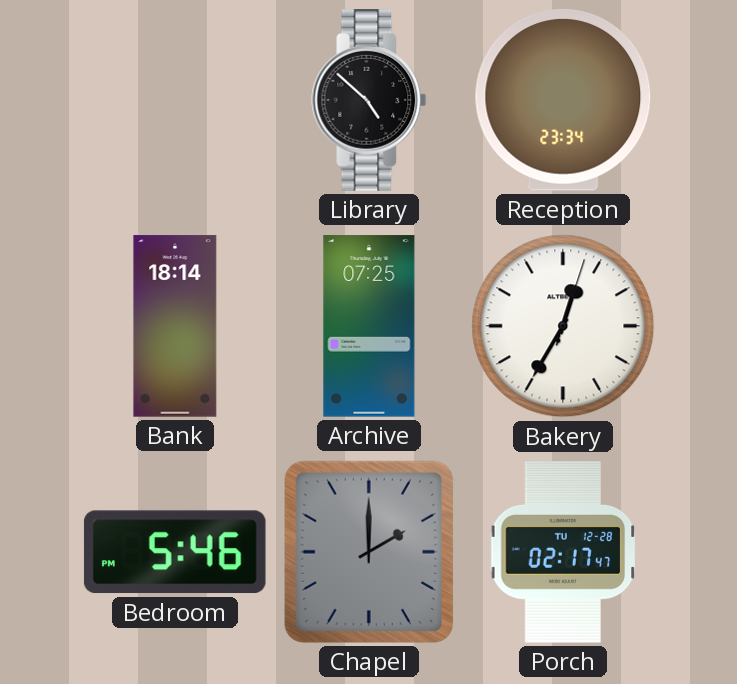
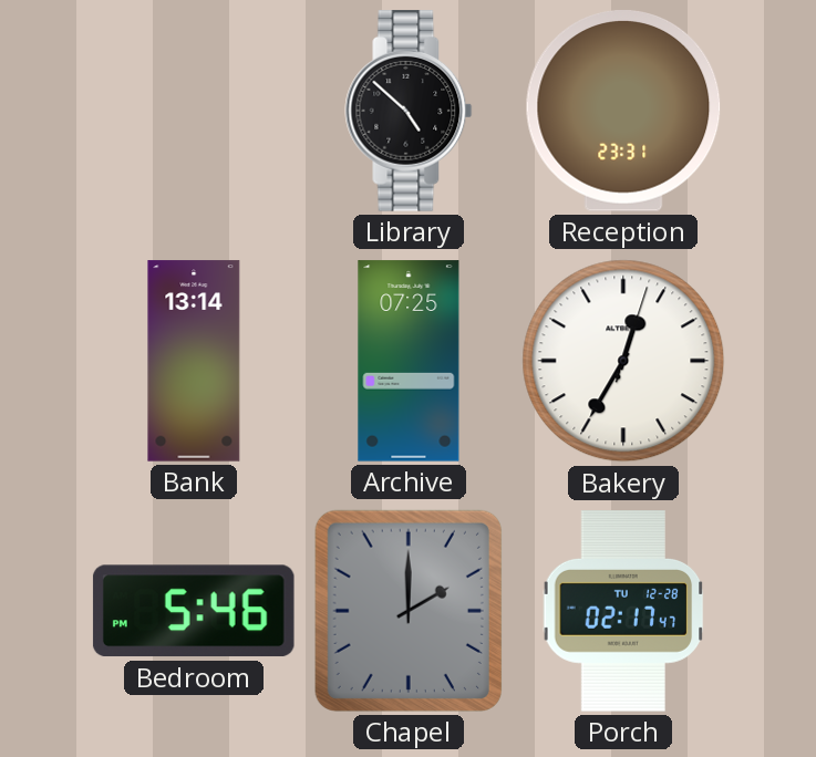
Reception: 23:34 -> 23:31
Bank: 18:14 -> 13:14
